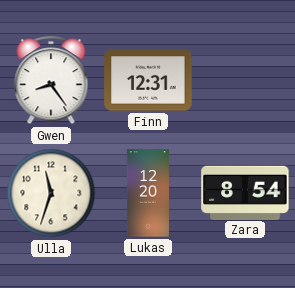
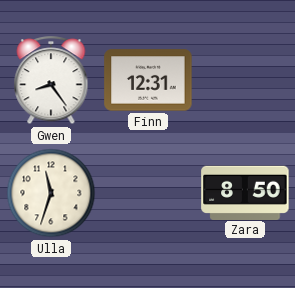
Lukas: 12:20 -> none
Zara: 8:54 -> 8:50
